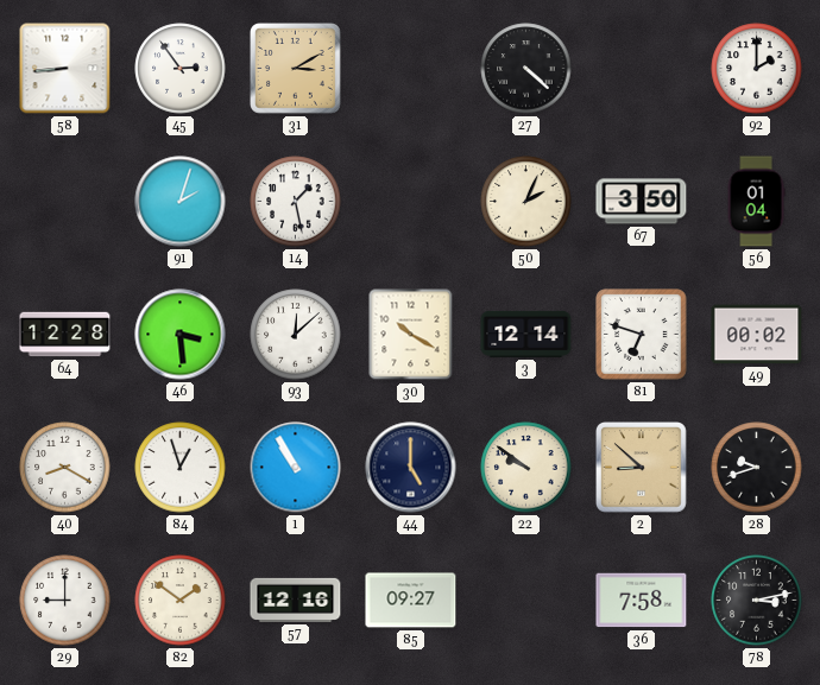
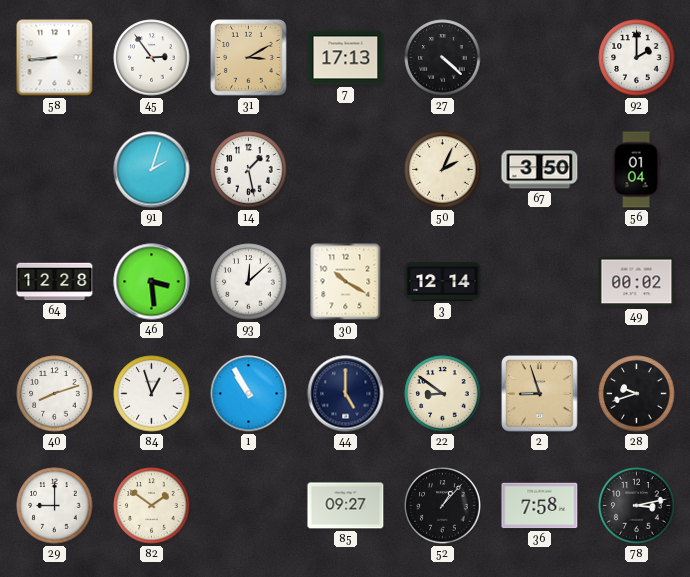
7: none -> 17:13
81: 6:48 -> none
40: 8:20 -> 8:12
22: 9:51 -> 8:51
2: 8:52 -> 8:57
57: 12:16 -> none
52: none -> 1:07
